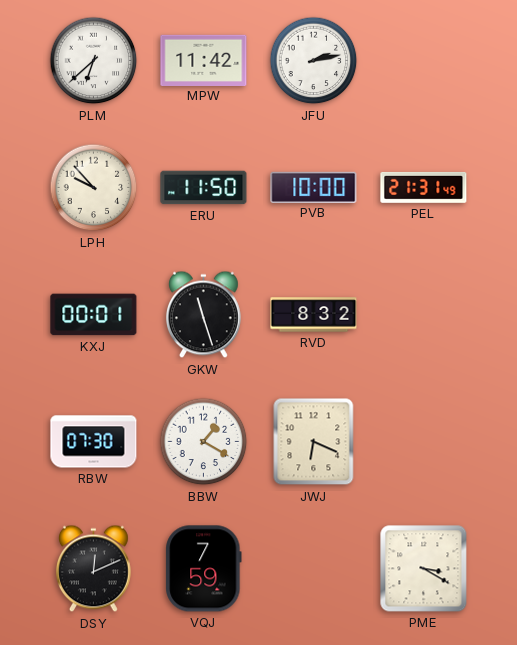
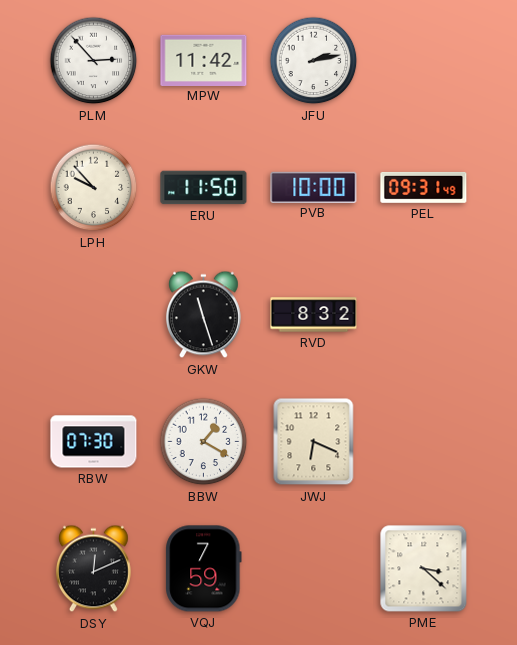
PLM: 6:38 -> 2:53
PEL: 21:31 -> 09:31
KXJ: 00:01 -> none
PME: 3:20 -> 3:22
